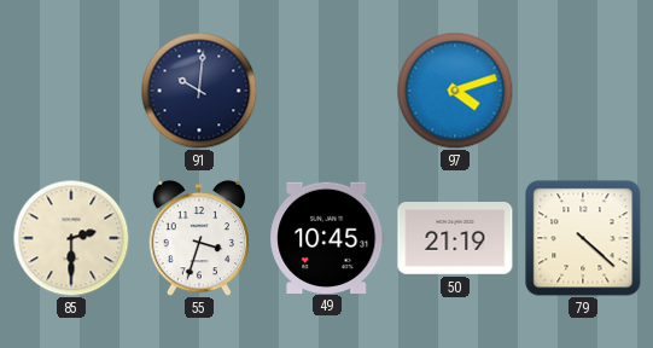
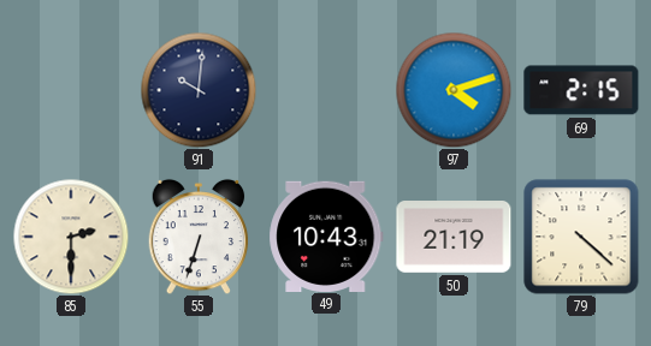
69: none -> 2:15
55: 3:33 -> 6:33
49: 10:45 -> 10:43
